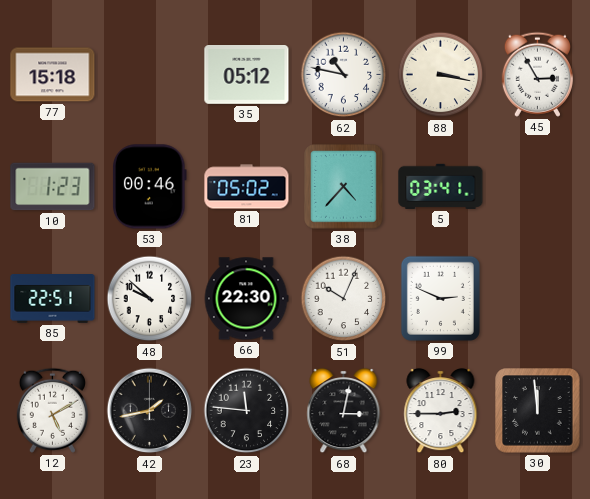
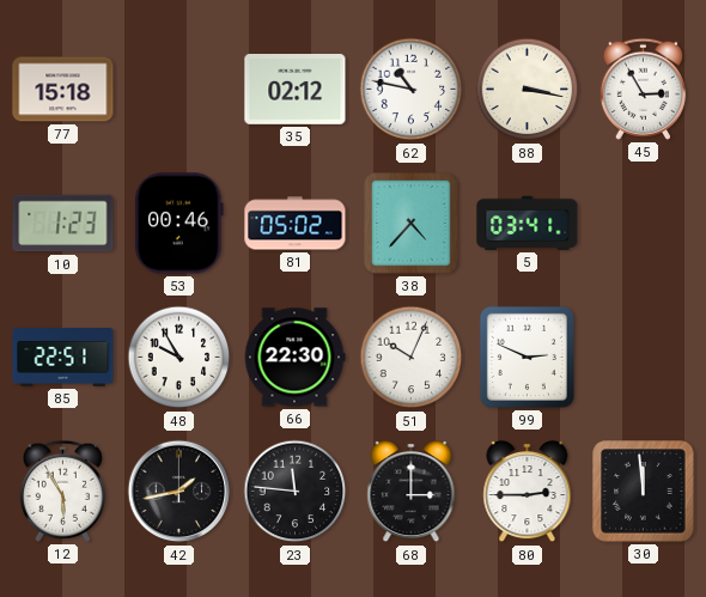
35: 05:12 -> 02:12
48: 9:52 -> 9:55
12: 5:10 -> 5:55
68: 3:02 -> 3:00
